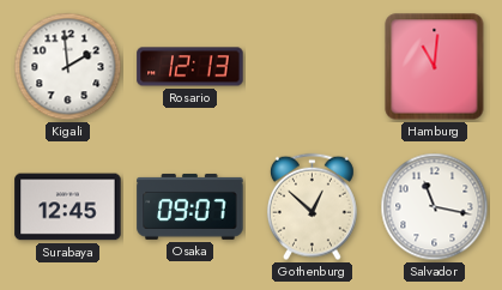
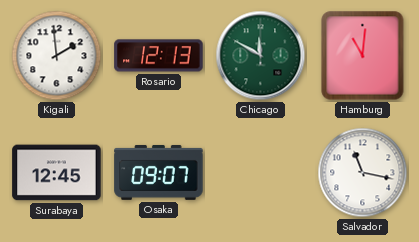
Chicago: none -> 11:50
Gothenburg: 12:52 -> none
